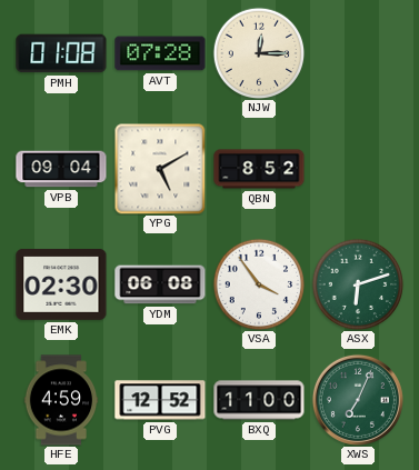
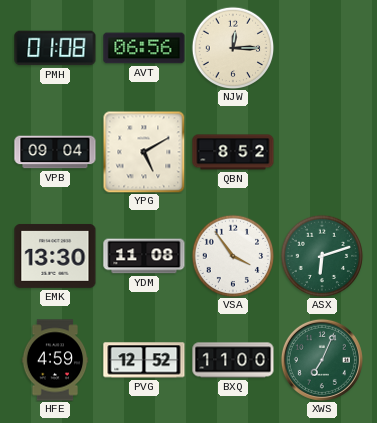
AVT: 07:28 -> 06:56
EMK: 02:30 -> 13:30
YDM: 06:08 -> 11:08
